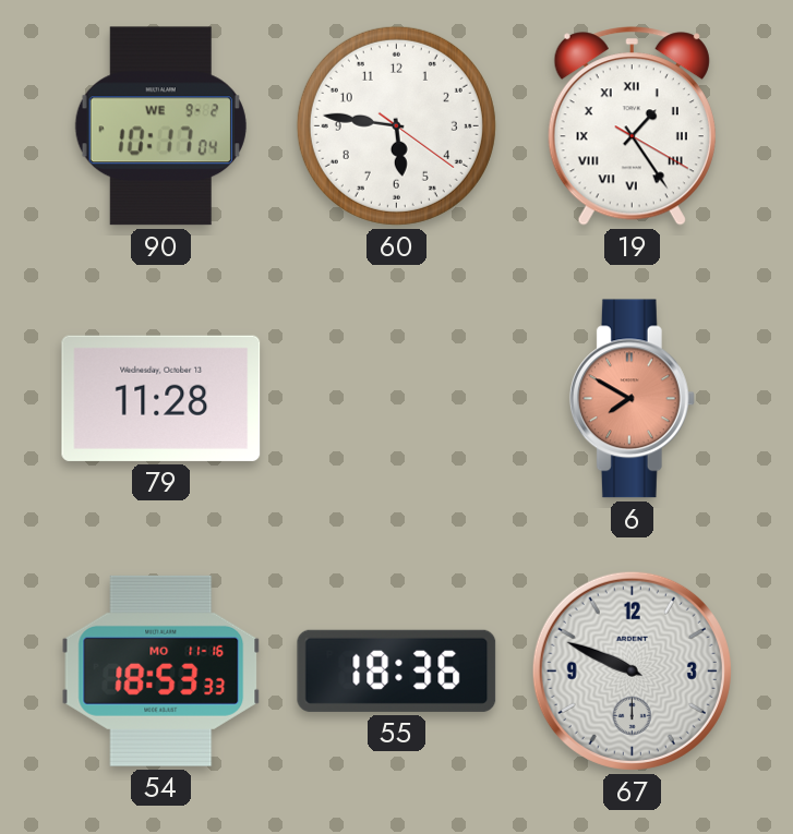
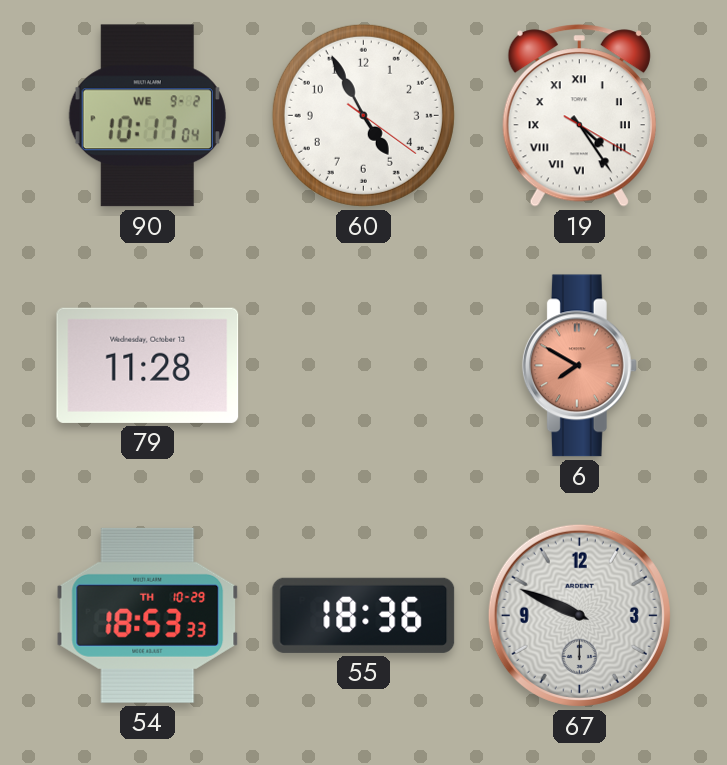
60: 5:46 -> 4:55
19: 1:24 -> 4:24
54 date: MO 11-16 -> TH 10-29
